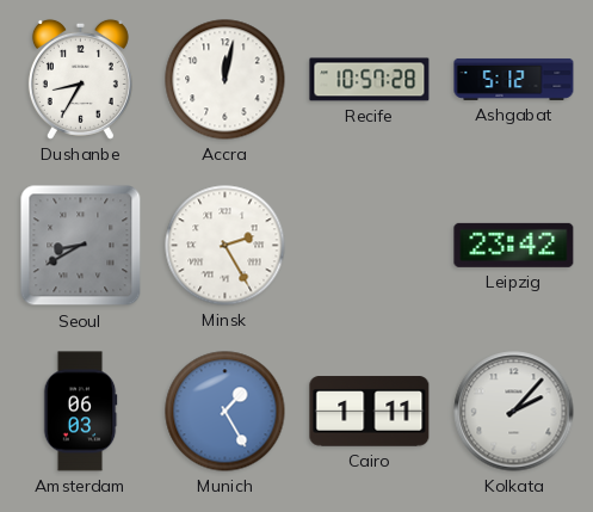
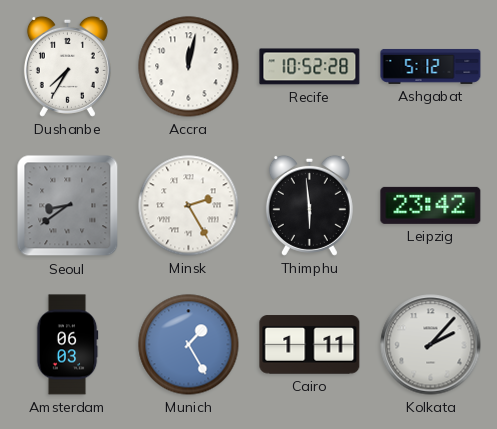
Dushanbe: 8:35 -> 7:35
Recife: 10:57 -> 10:52
Seoul: 8:40 -> 8:39
Thimphu: none -> 5:59
